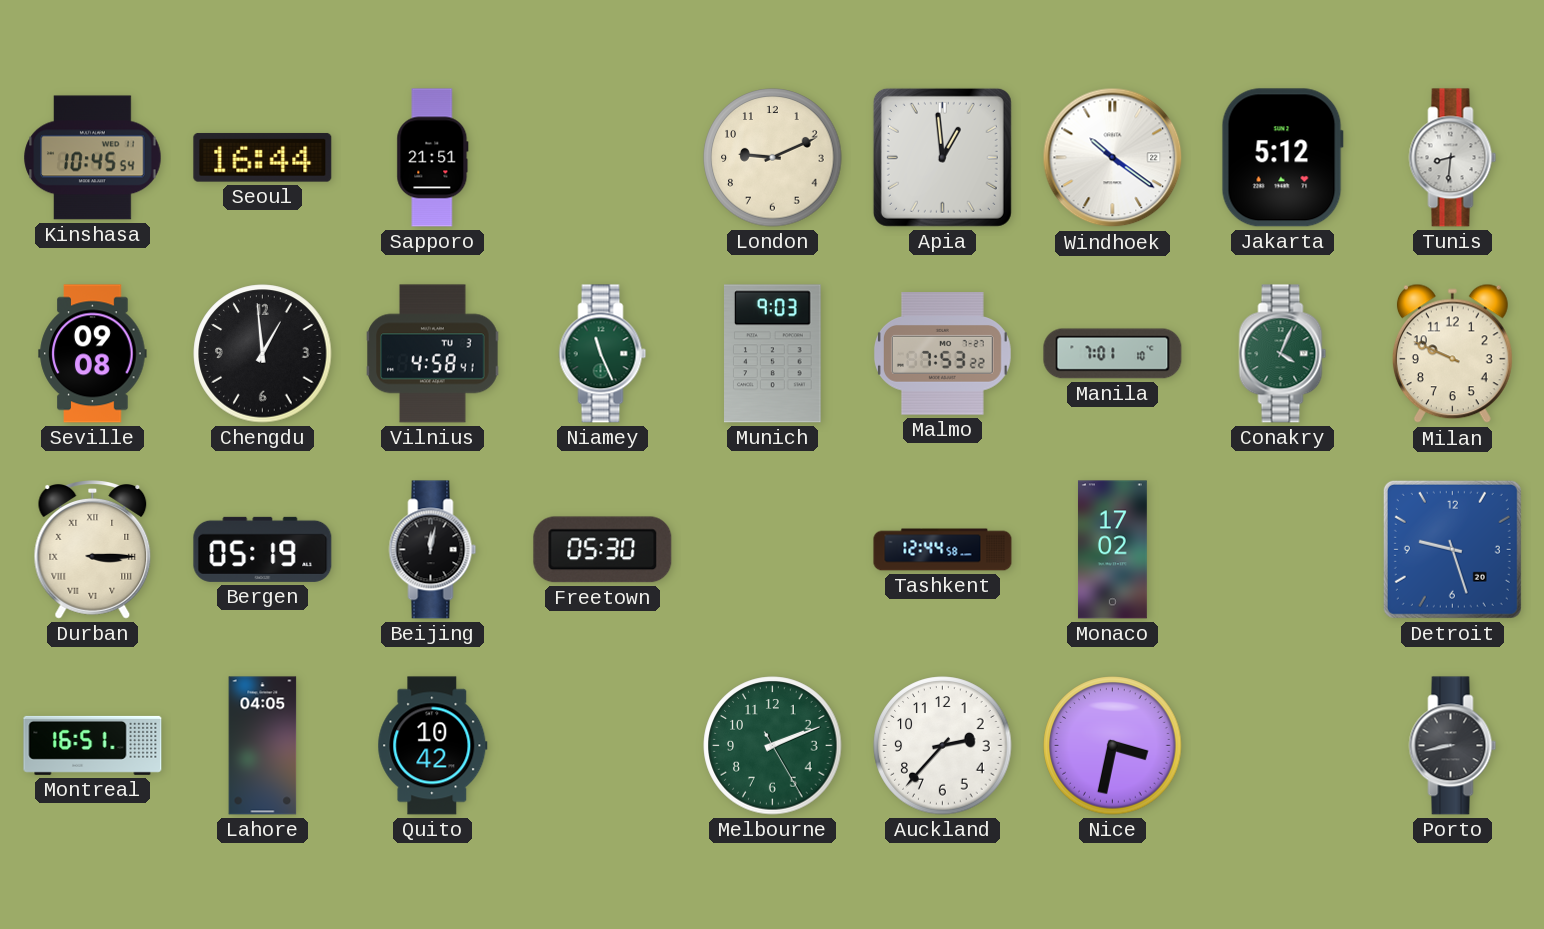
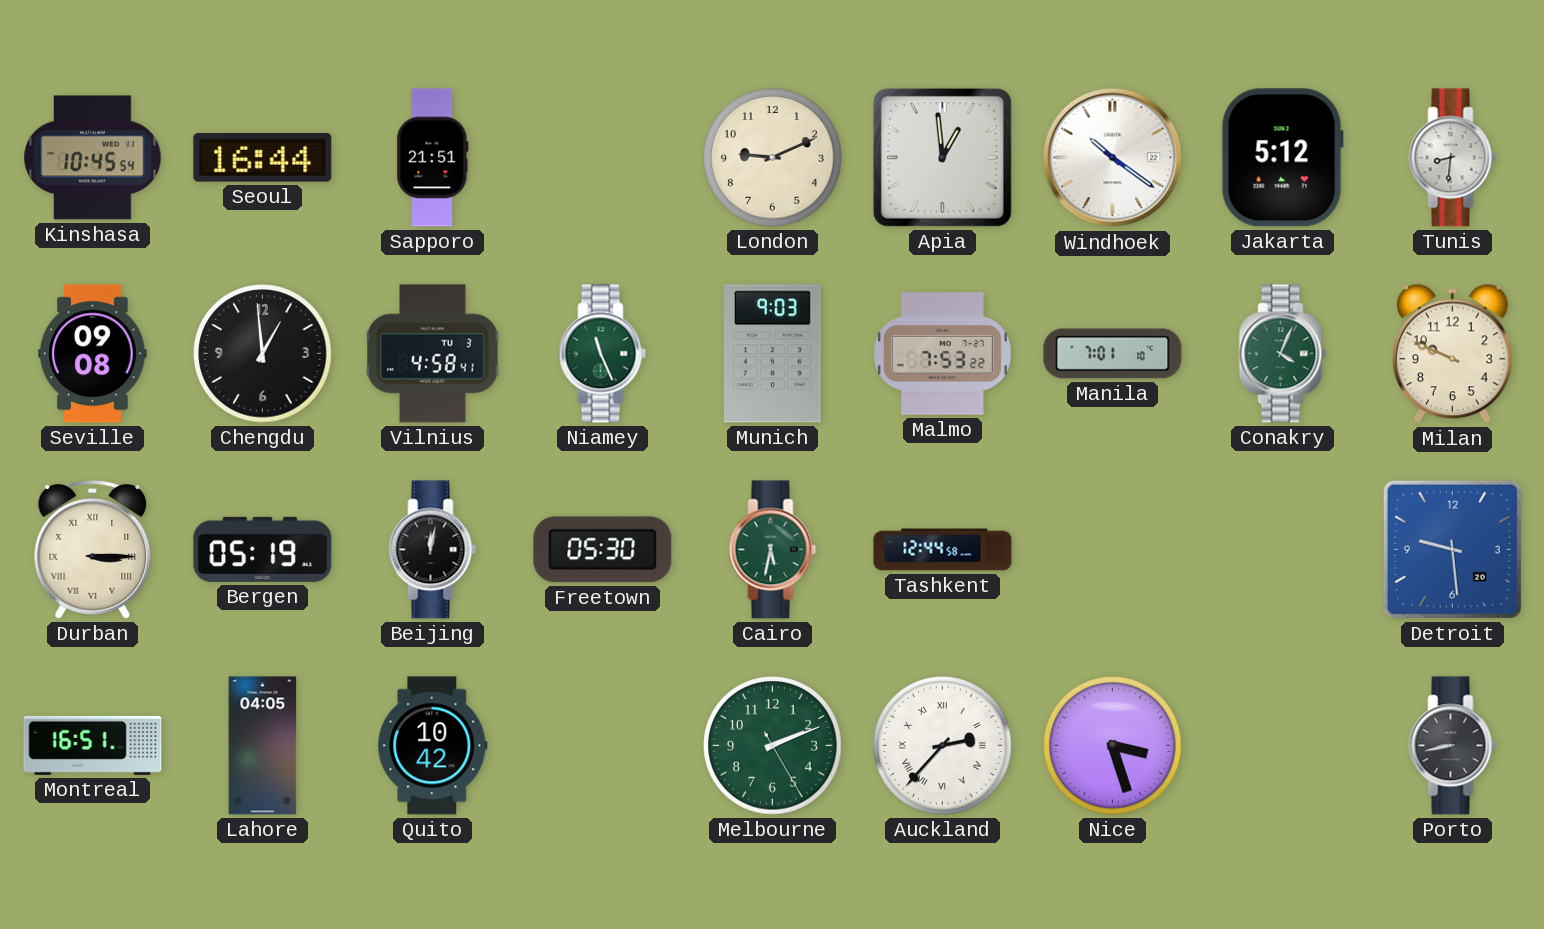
Cairo: none -> 5:32
Monaco: 17:02 -> none
Detroit: 9:27 -> 9:29
Auckland numerals: Arabic -> Roman
Nice: 3:32 -> 3:27
